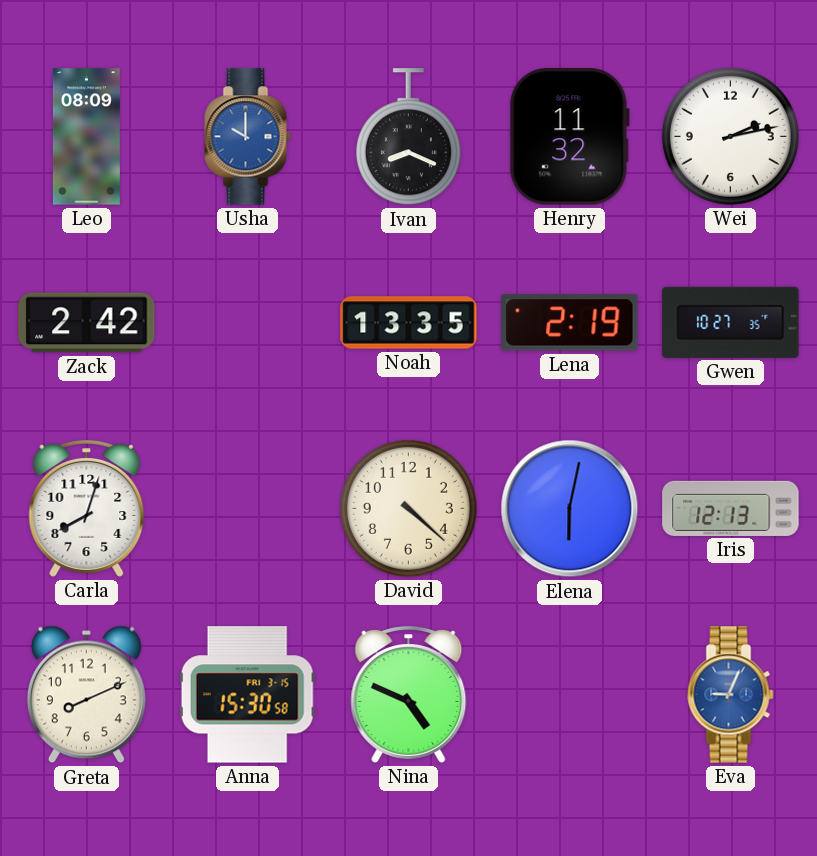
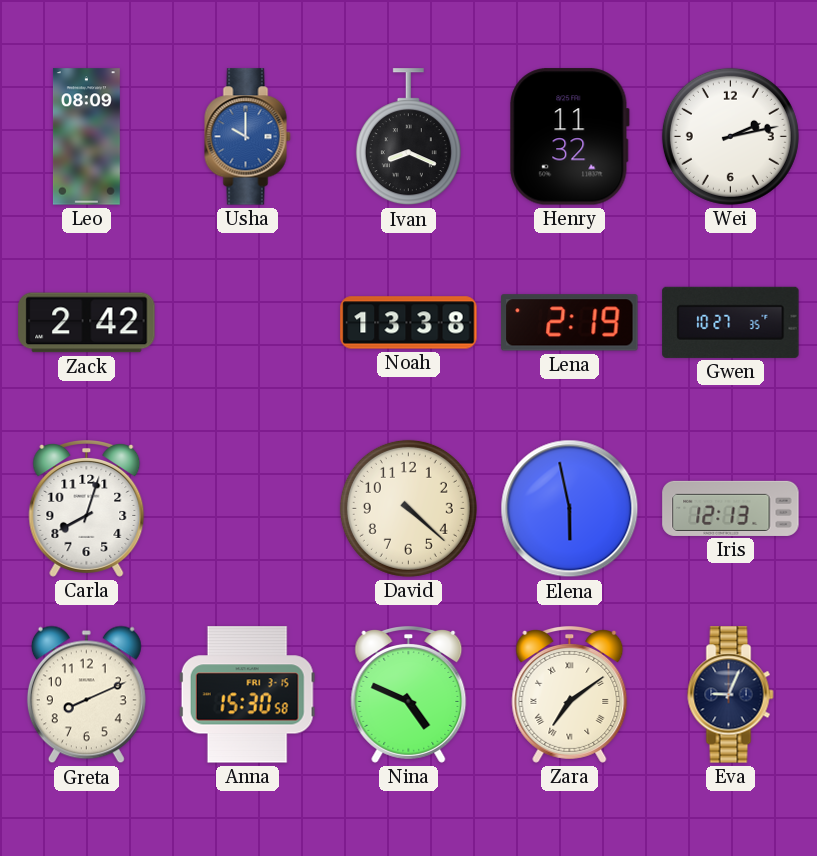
Noah: 13:35 -> 13:38
Elena: 6:02 -> 5:58
Zara: none -> 7:09
Eva dial: blue -> navy
